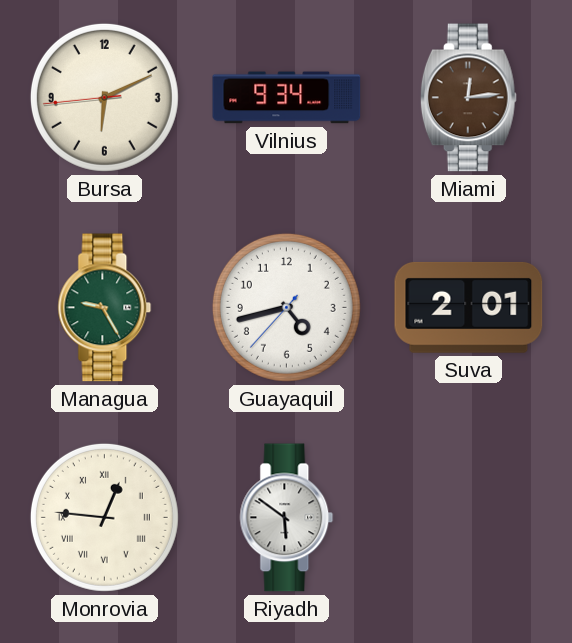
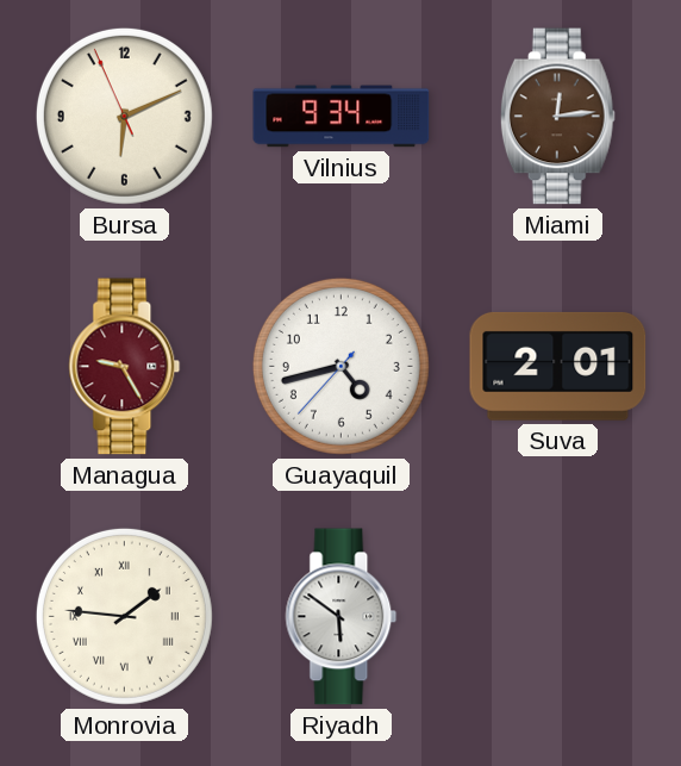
Bursa: 6:10:44 -> 6:10:56
Managua dial: green -> burgundy
Monrovia: 12:46 -> 1:46
